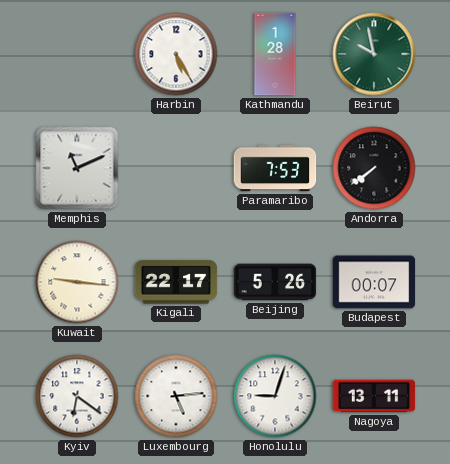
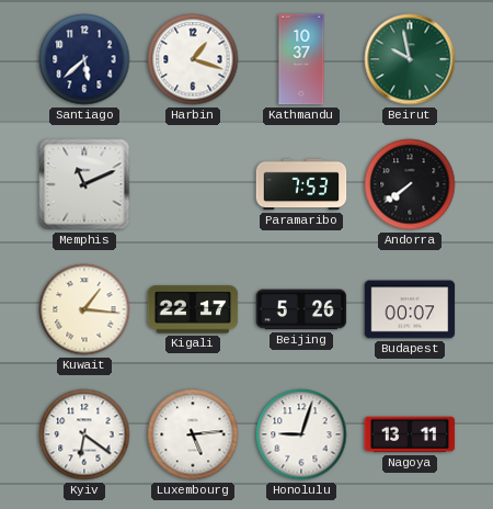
Santiago: none -> 5:38
Harbin: 5:25 -> 1:18
Kathmandu: 1:28 -> 10:37
Kuwait: 9:16 -> 1:16
